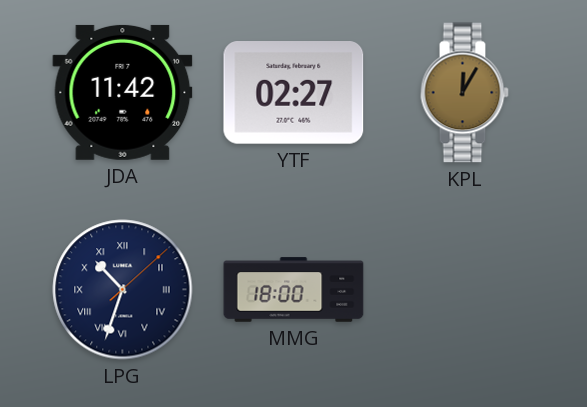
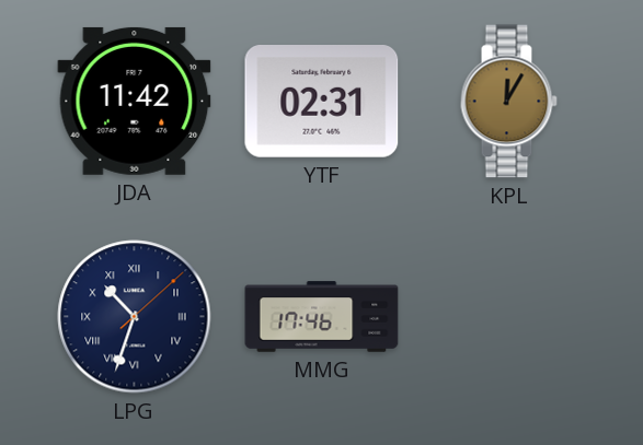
YTF: 02:27 -> 02:31
MMG: 18:00 -> 17:46
